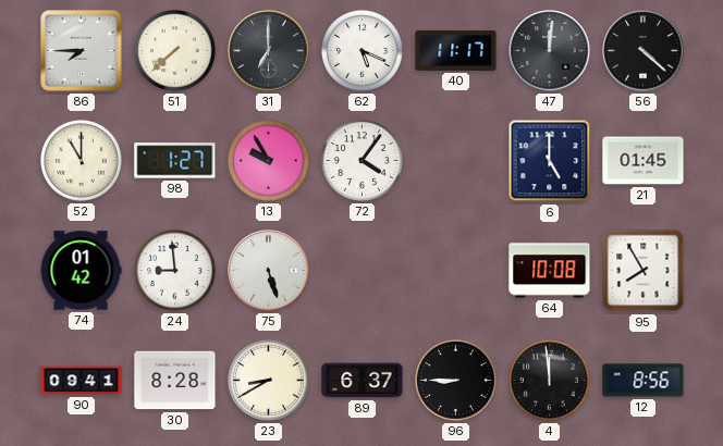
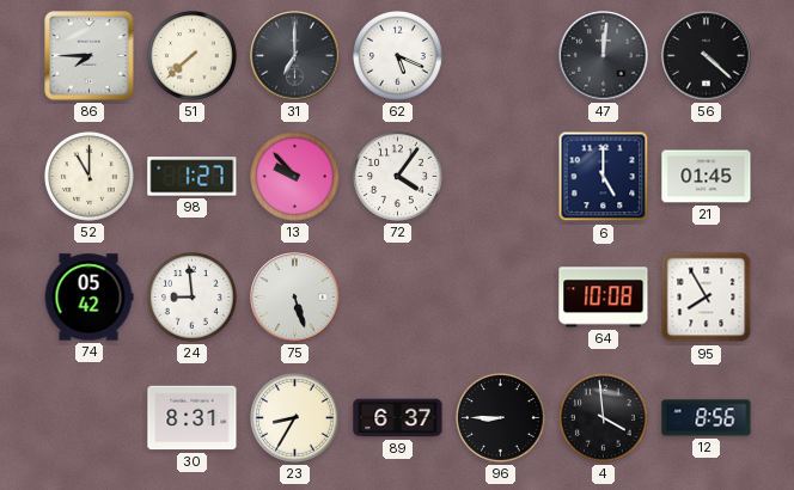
40: 11:17 -> none
13: 9:55 -> 9:53
74: 01:42 -> 05:42
90: 09:41 -> none
30: 8:28 -> 8:31
23: 8:40 -> 8:35
4: 11:59 -> 3:59
